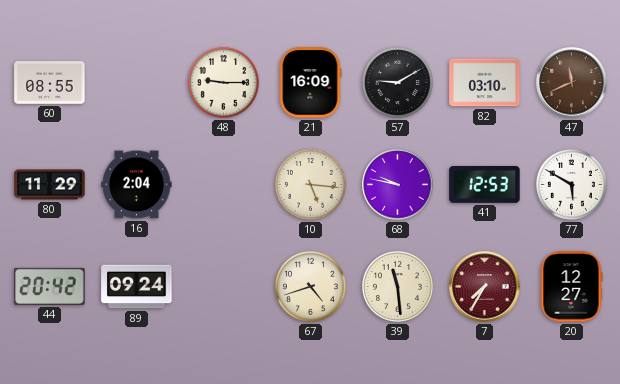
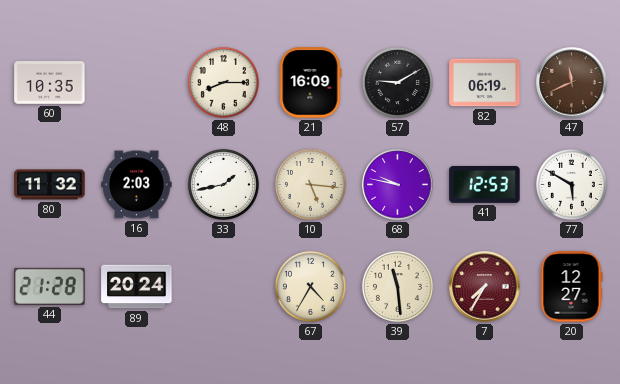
60: 08:55 -> 10:35
48: 9:15 -> 8:15
82: 03:10 -> 06:19
80: 11:29 -> 11:32
16: 2:04 -> 2:03
33: none -> 1:43
44: 20:42 -> 21:28
89: 09:24 -> 20:24
67: 4:42 -> 4:35
